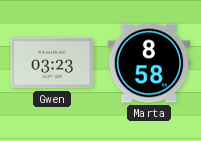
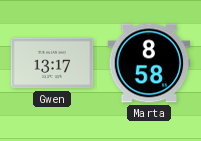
Gwen: 03:23 -> 13:17
